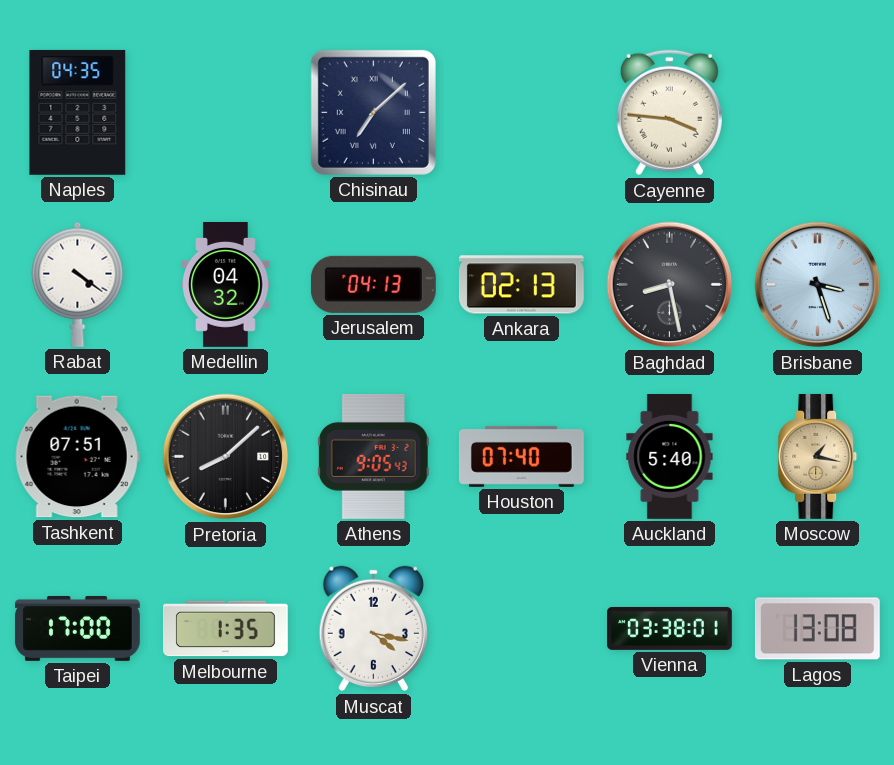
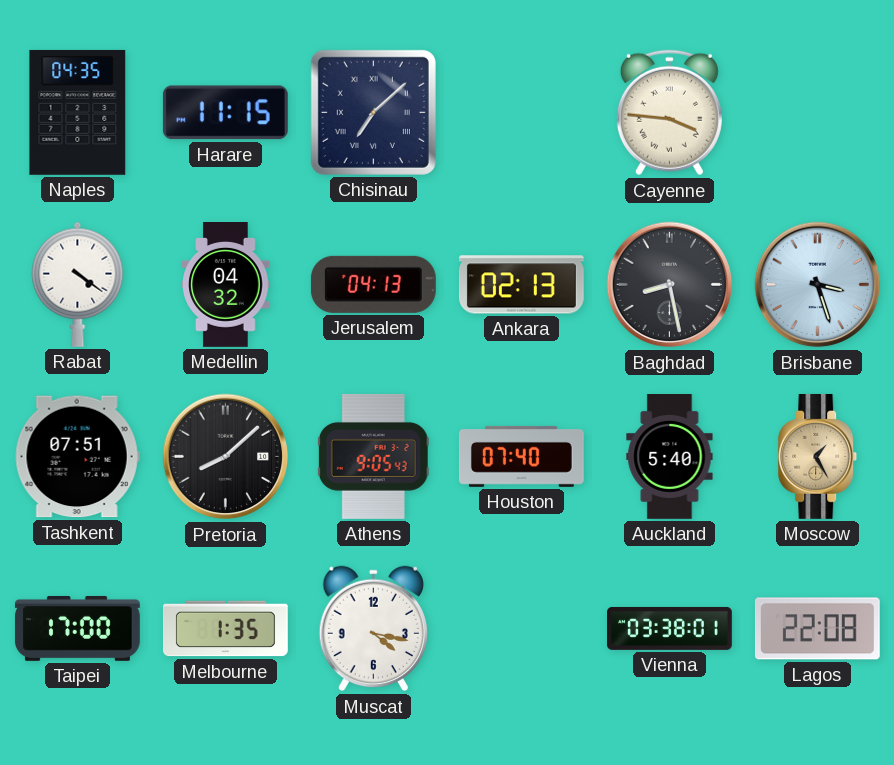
Harare: none -> 11:15
Moscow: 1:17 -> 1:25
Lagos: 13:08 -> 22:08
